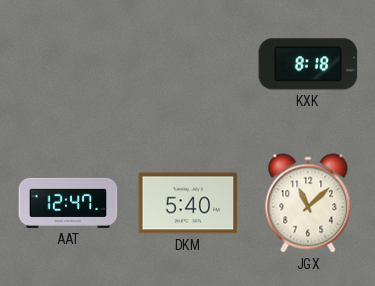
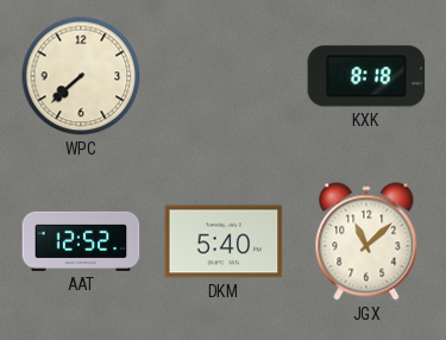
WPC: none -> 7:38
AAT: 12:47 -> 12:52
